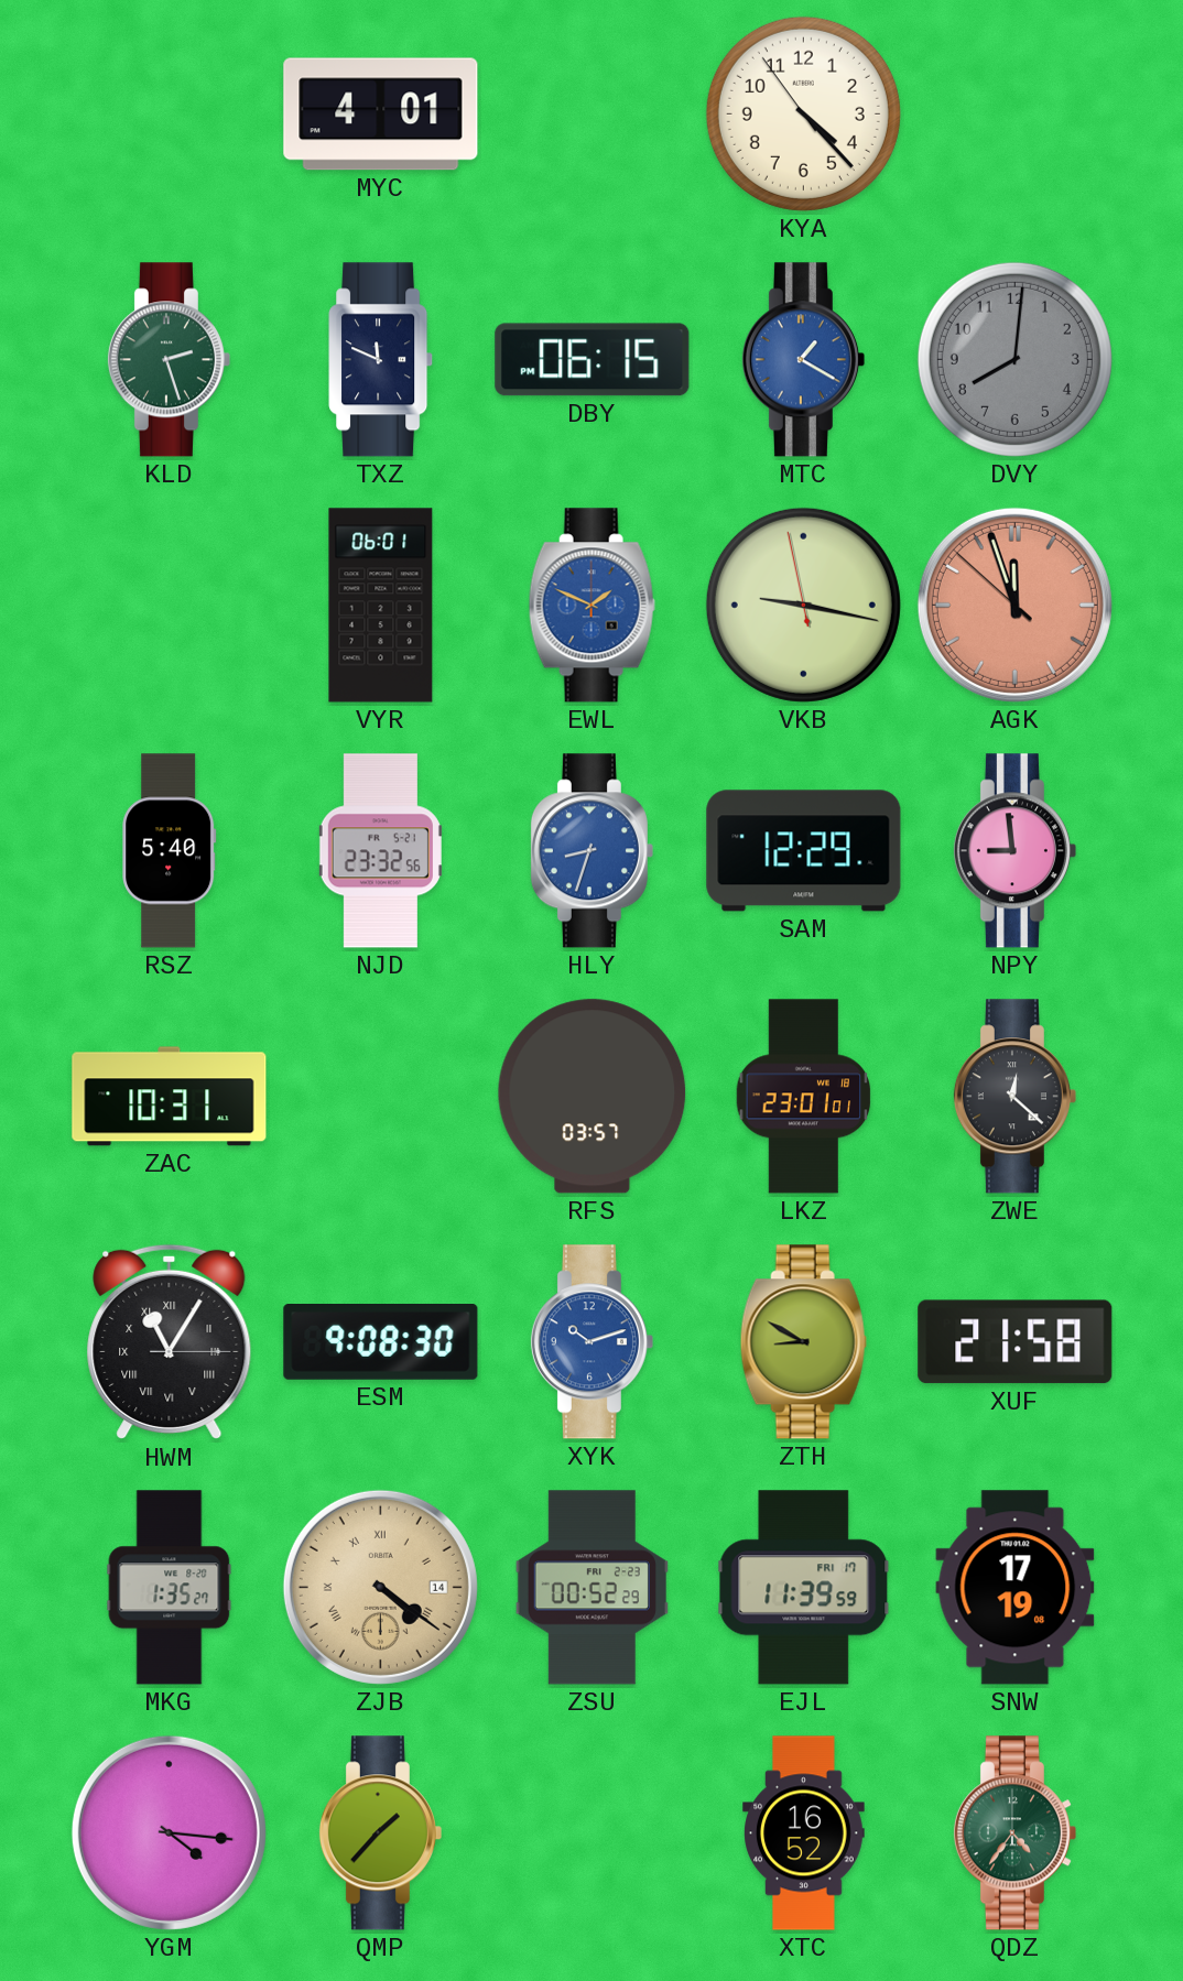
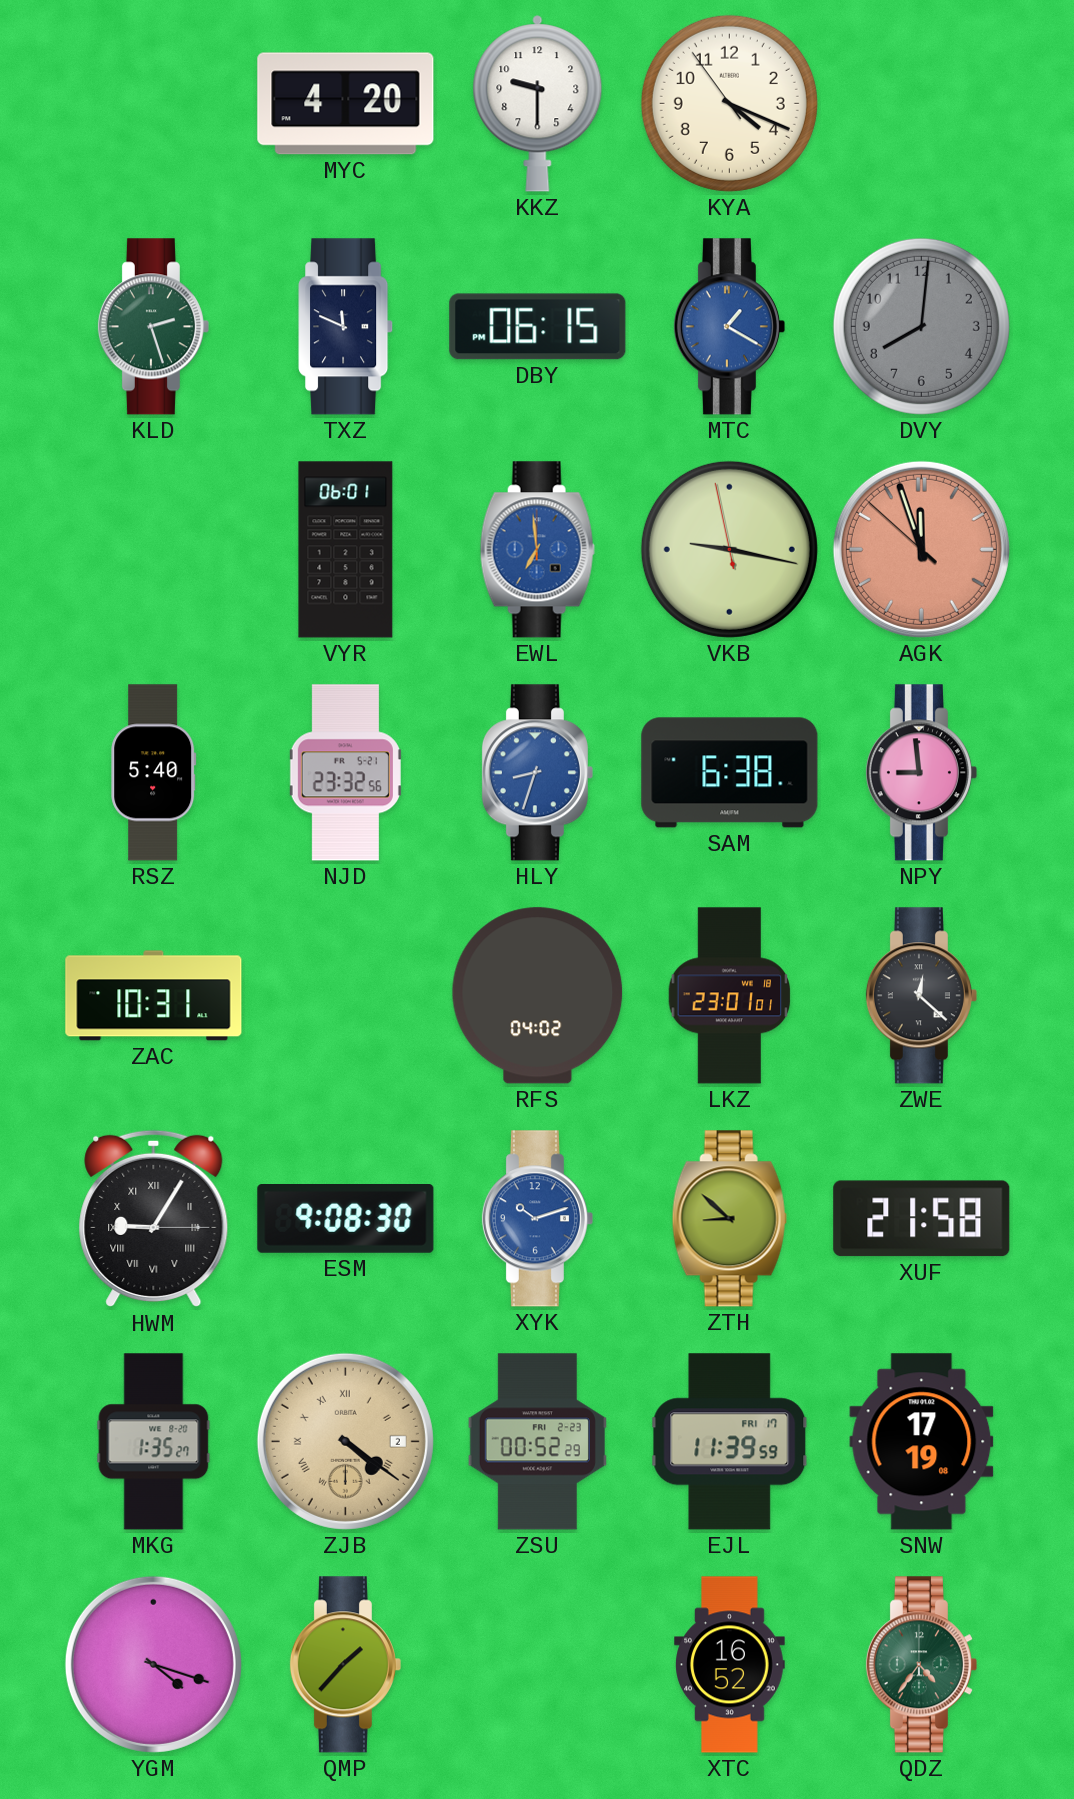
MYC: 4:01 -> 4:20
KKZ: none -> 9:30
KYA: 4:22 -> 4:18
EWL: 1:49 -> 6:59
SAM: 12:29 -> 6:38
RFS: 03:57 -> 04:02
HWM: 11:05 -> 9:05
ZTH: 8:50 -> 8:52
ZJB date: 14 -> 2
YGM: 4:16 -> 4:18
